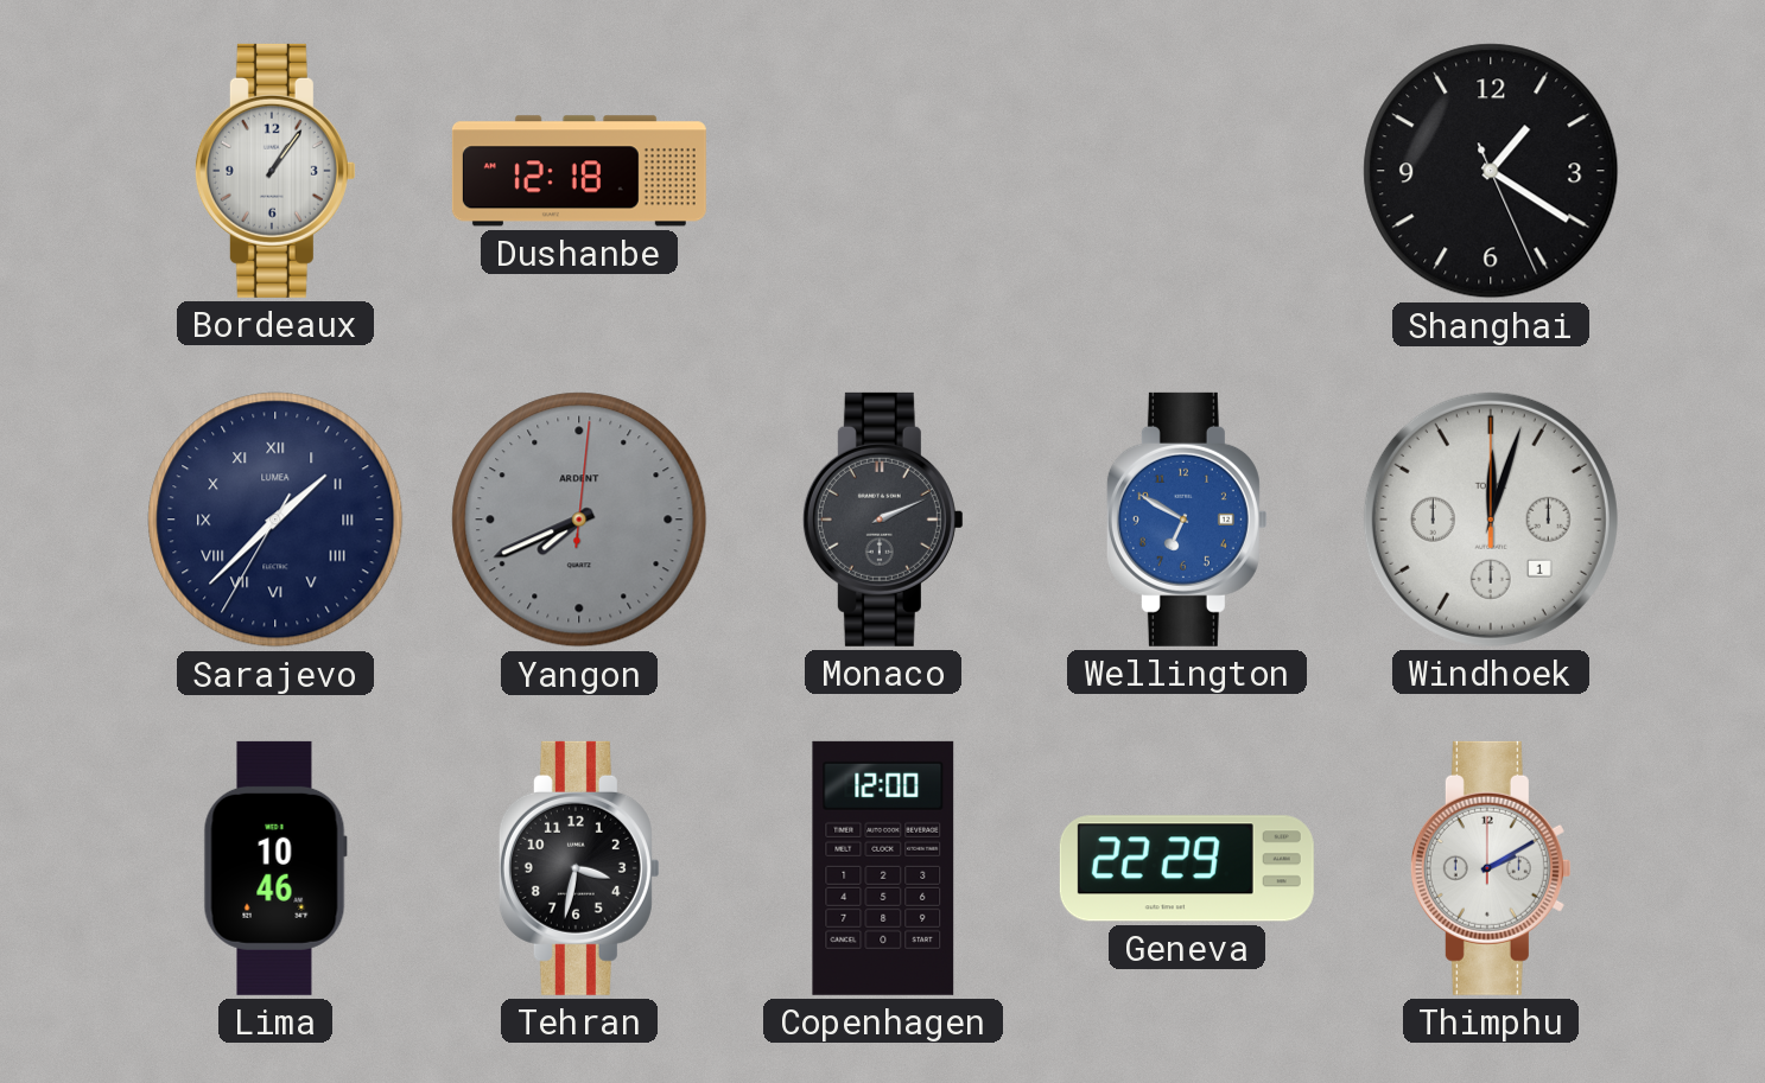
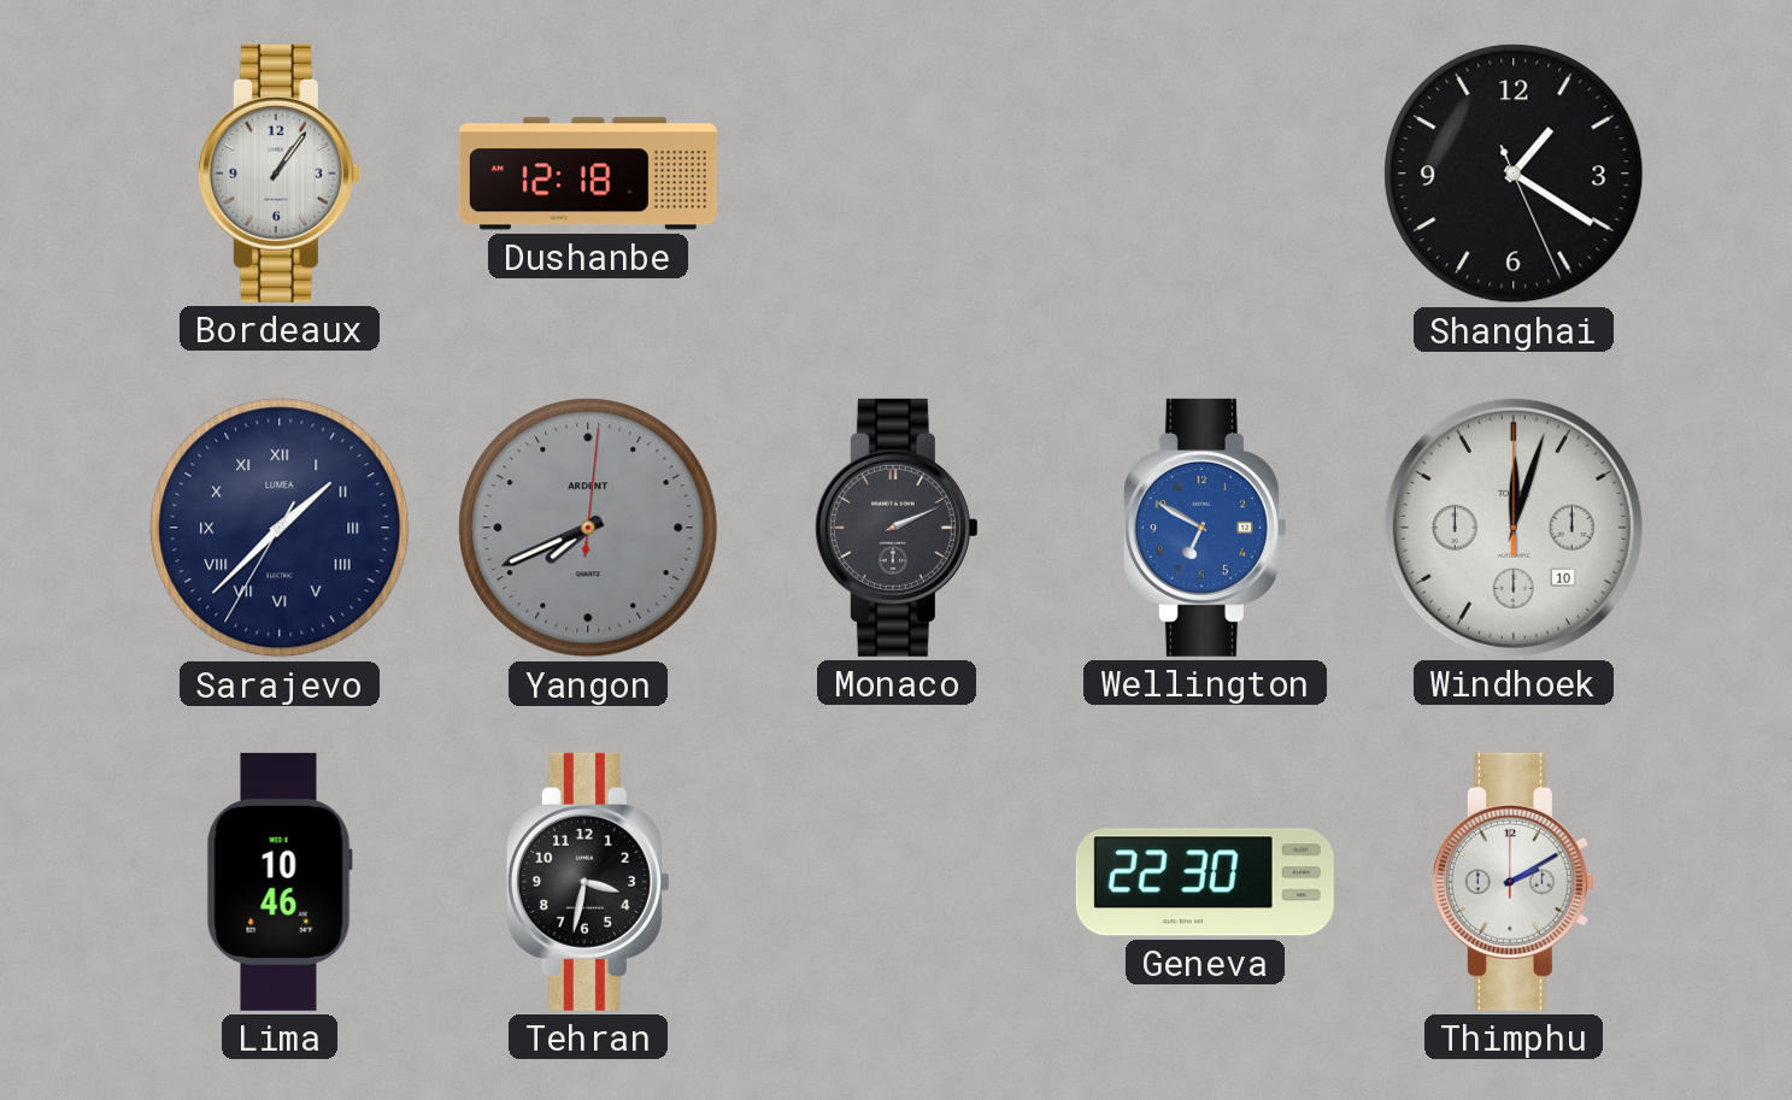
Windhoek date: 1 -> 10
Copenhagen: 12:00 -> none
Geneva: 22:29 -> 22:30
